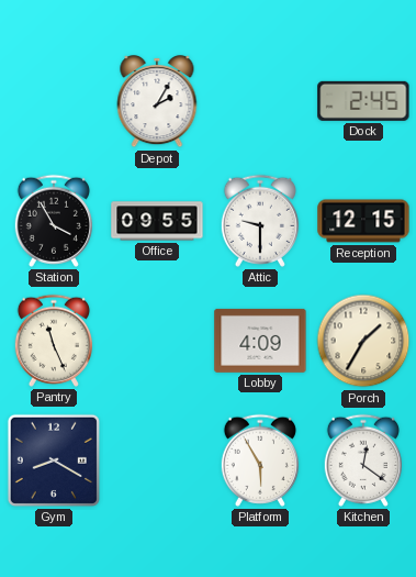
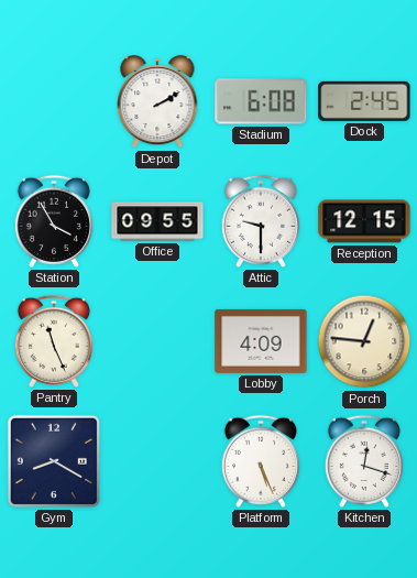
Depot: 2:05 -> 2:10
Stadium: none -> 6:08
Porch: 1:35 -> 12:46
Platform: 5:55 -> 5:26
Kitchen: 12:21 -> 12:18
